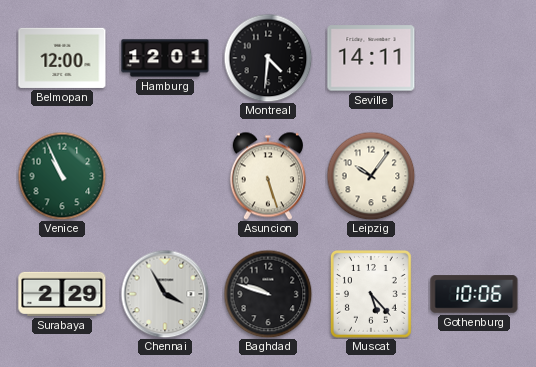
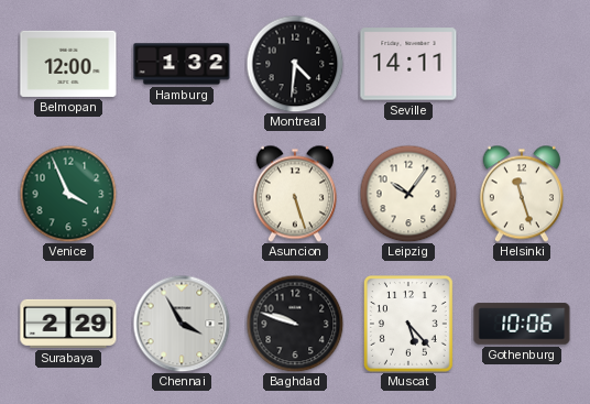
Hamburg: 12:01 -> 1:32
Venice: 10:56 -> 3:56
Helsinki: none -> 11:27
